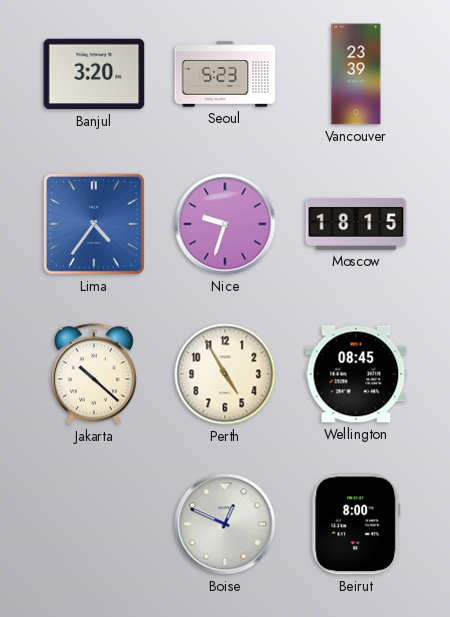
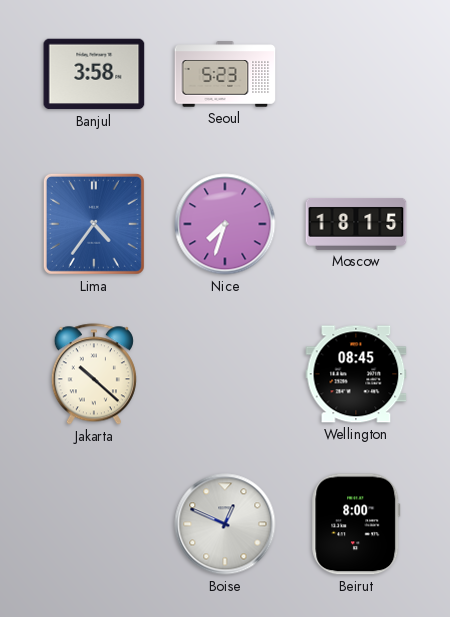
Banjul: 3:20 -> 3:58
Vancouver: 23:39 -> none
Nice: 9:33 -> 7:33
Perth: 4:55 -> none
